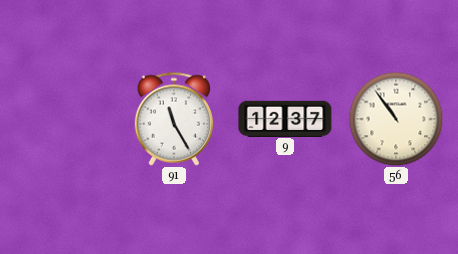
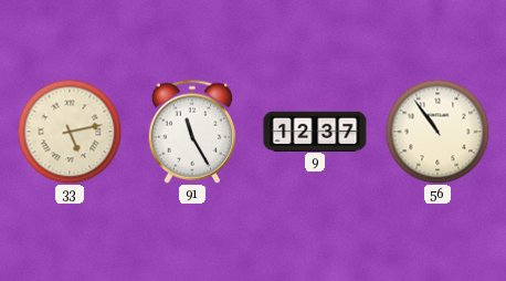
33: none -> 5:13
